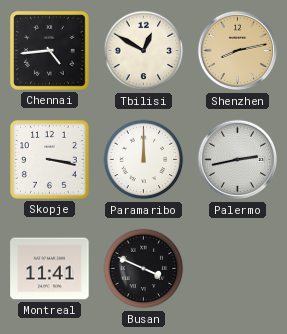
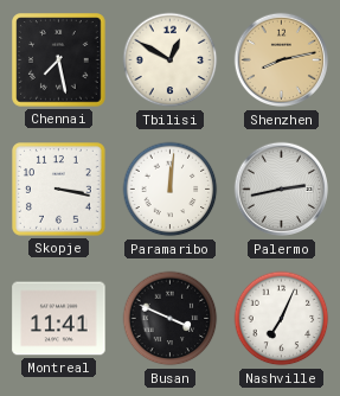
Chennai: 4:44 -> 7:28
Paramaribo: 12:00 -> 12:01
Nashville: none -> 7:04
